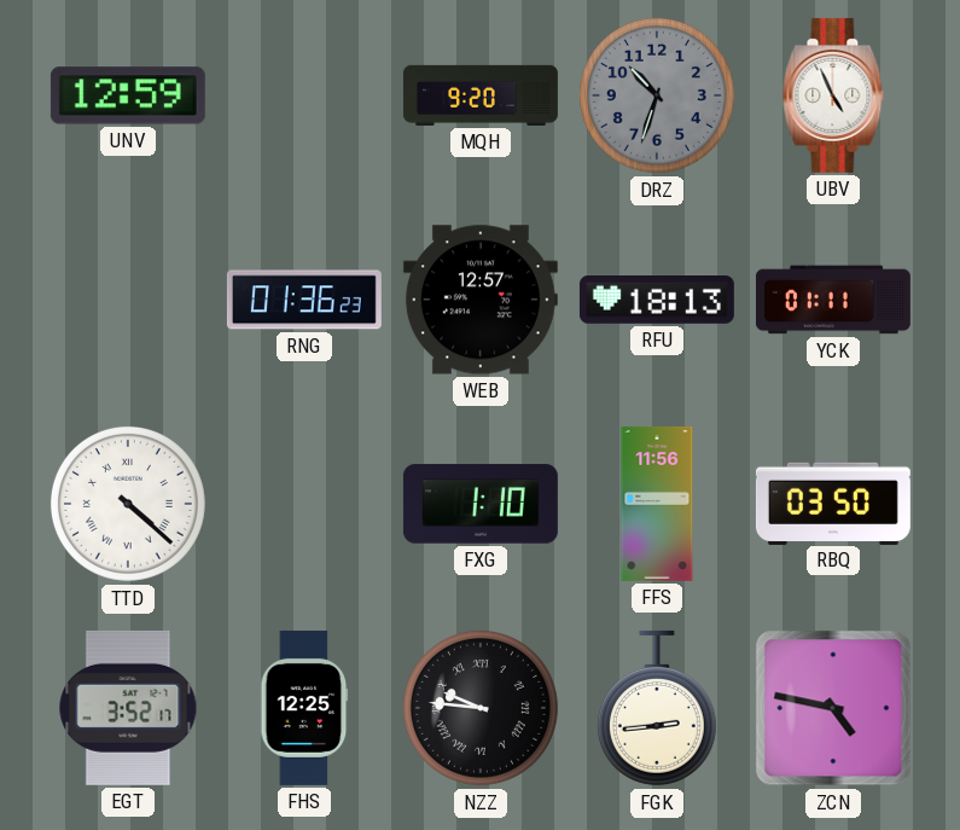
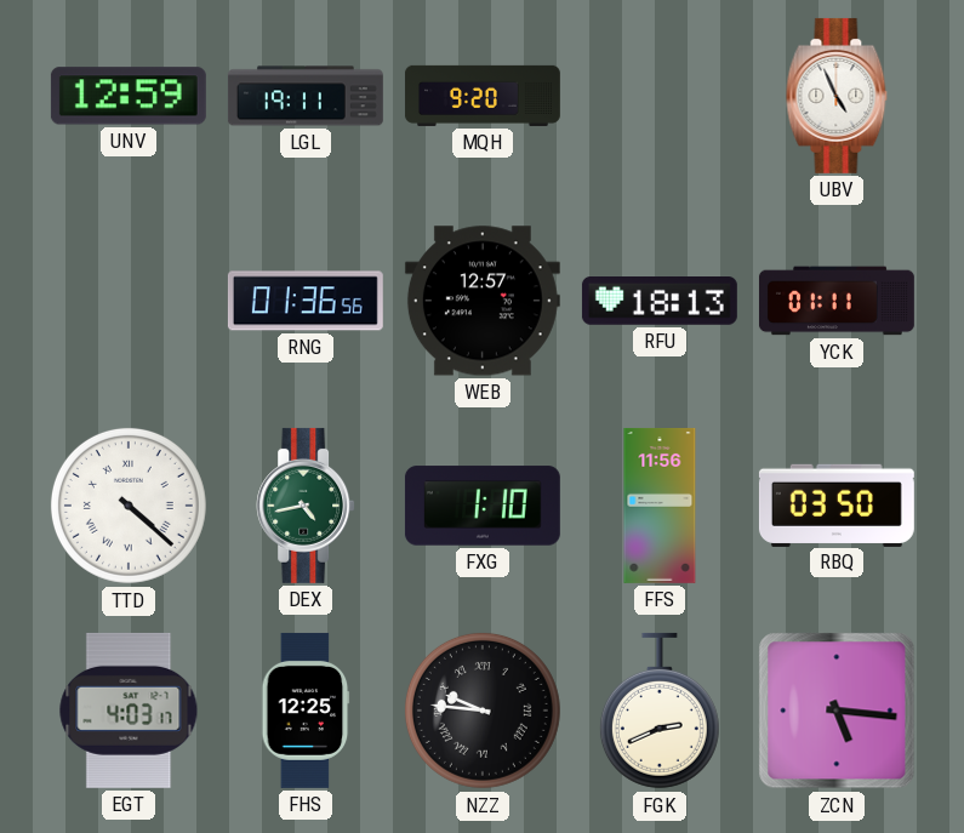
LGL: none -> 19:11
DRZ: 10:33 -> none
RNG: 01:36:23 -> 01:36:56
DEX: none -> 4:43
EGT: 3:52 -> 4:03
FGK: 2:44 -> 2:41
ZCN: 4:47 -> 5:16
